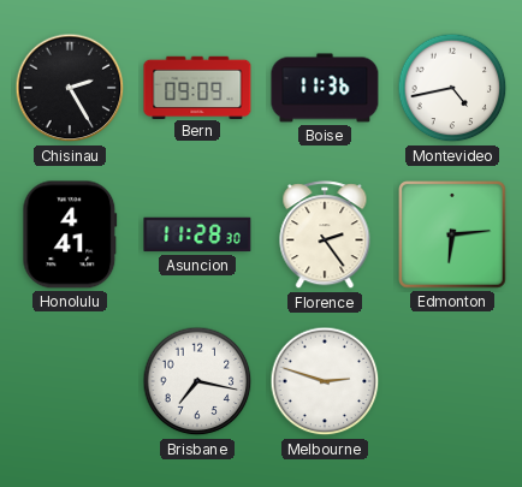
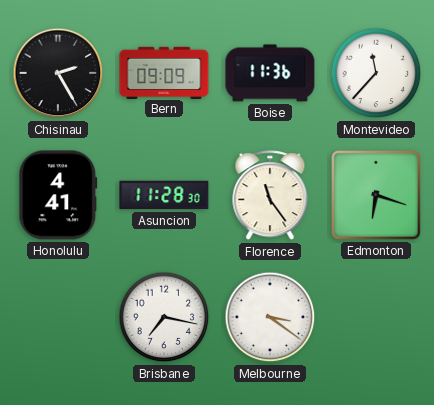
Montevideo: 4:43 -> 11:37
Florence: 2:24 -> 11:24
Edmonton: 6:14 -> 6:18
Melbourne: 2:48 -> 3:21
